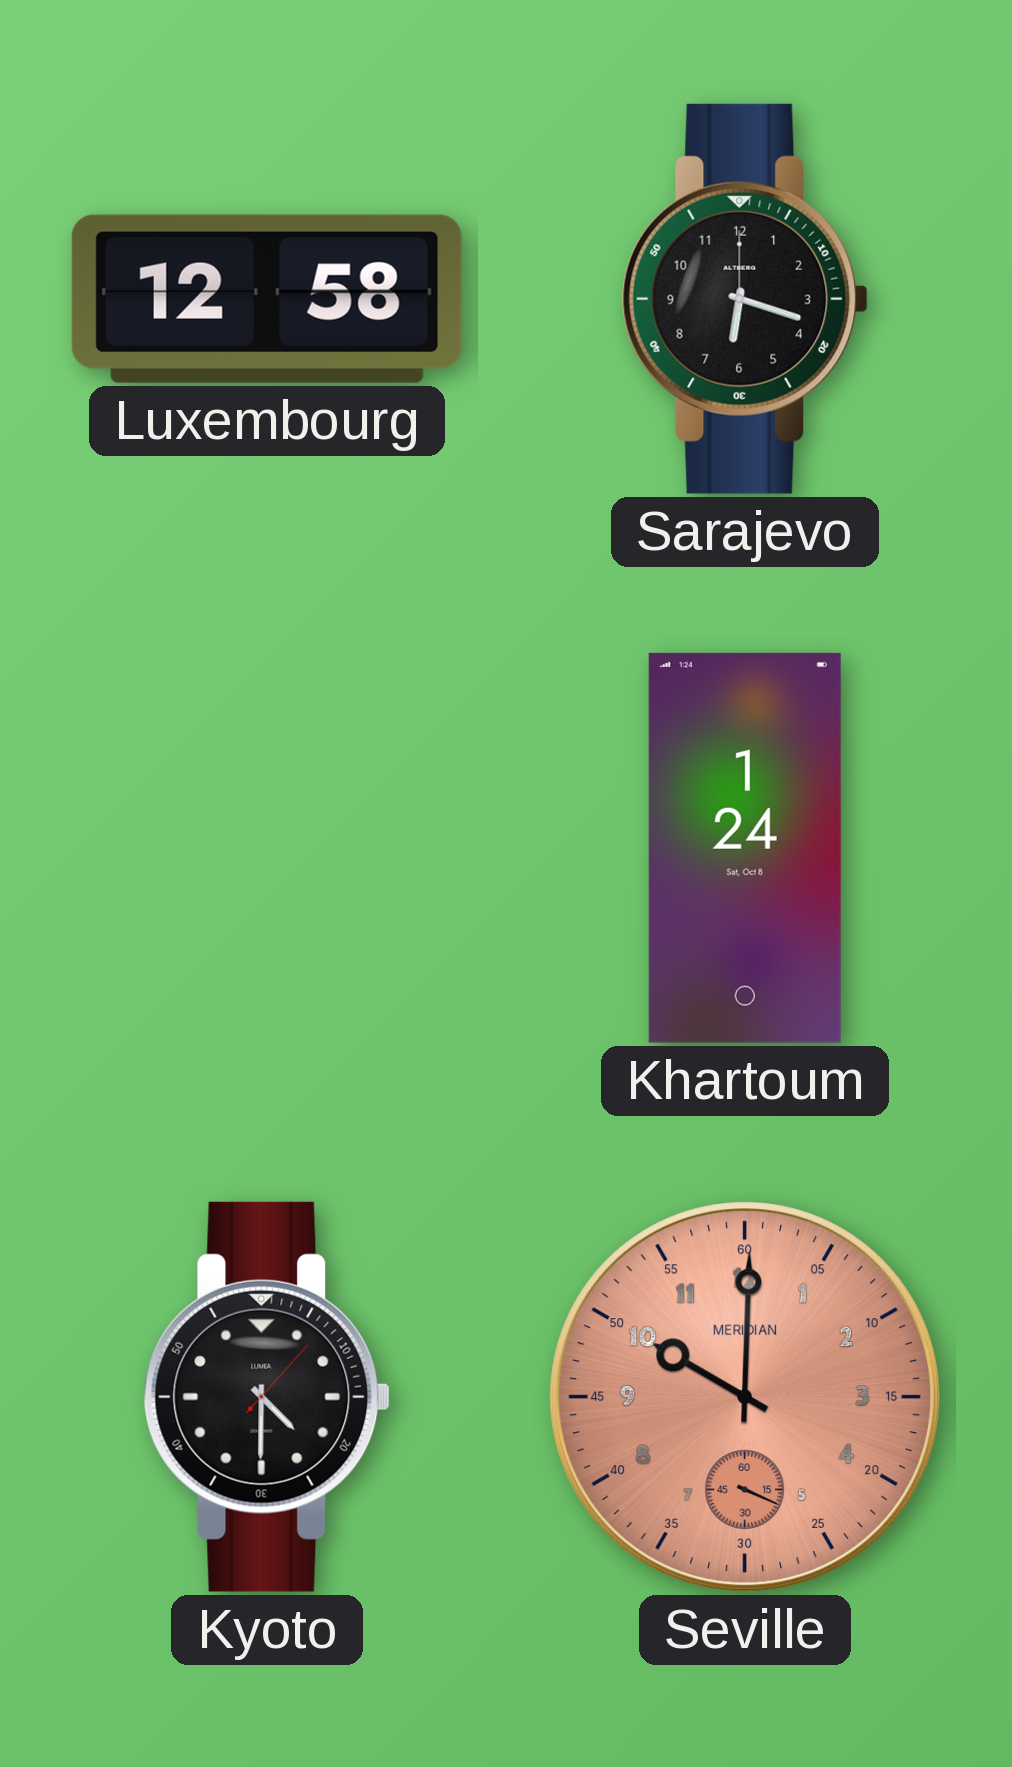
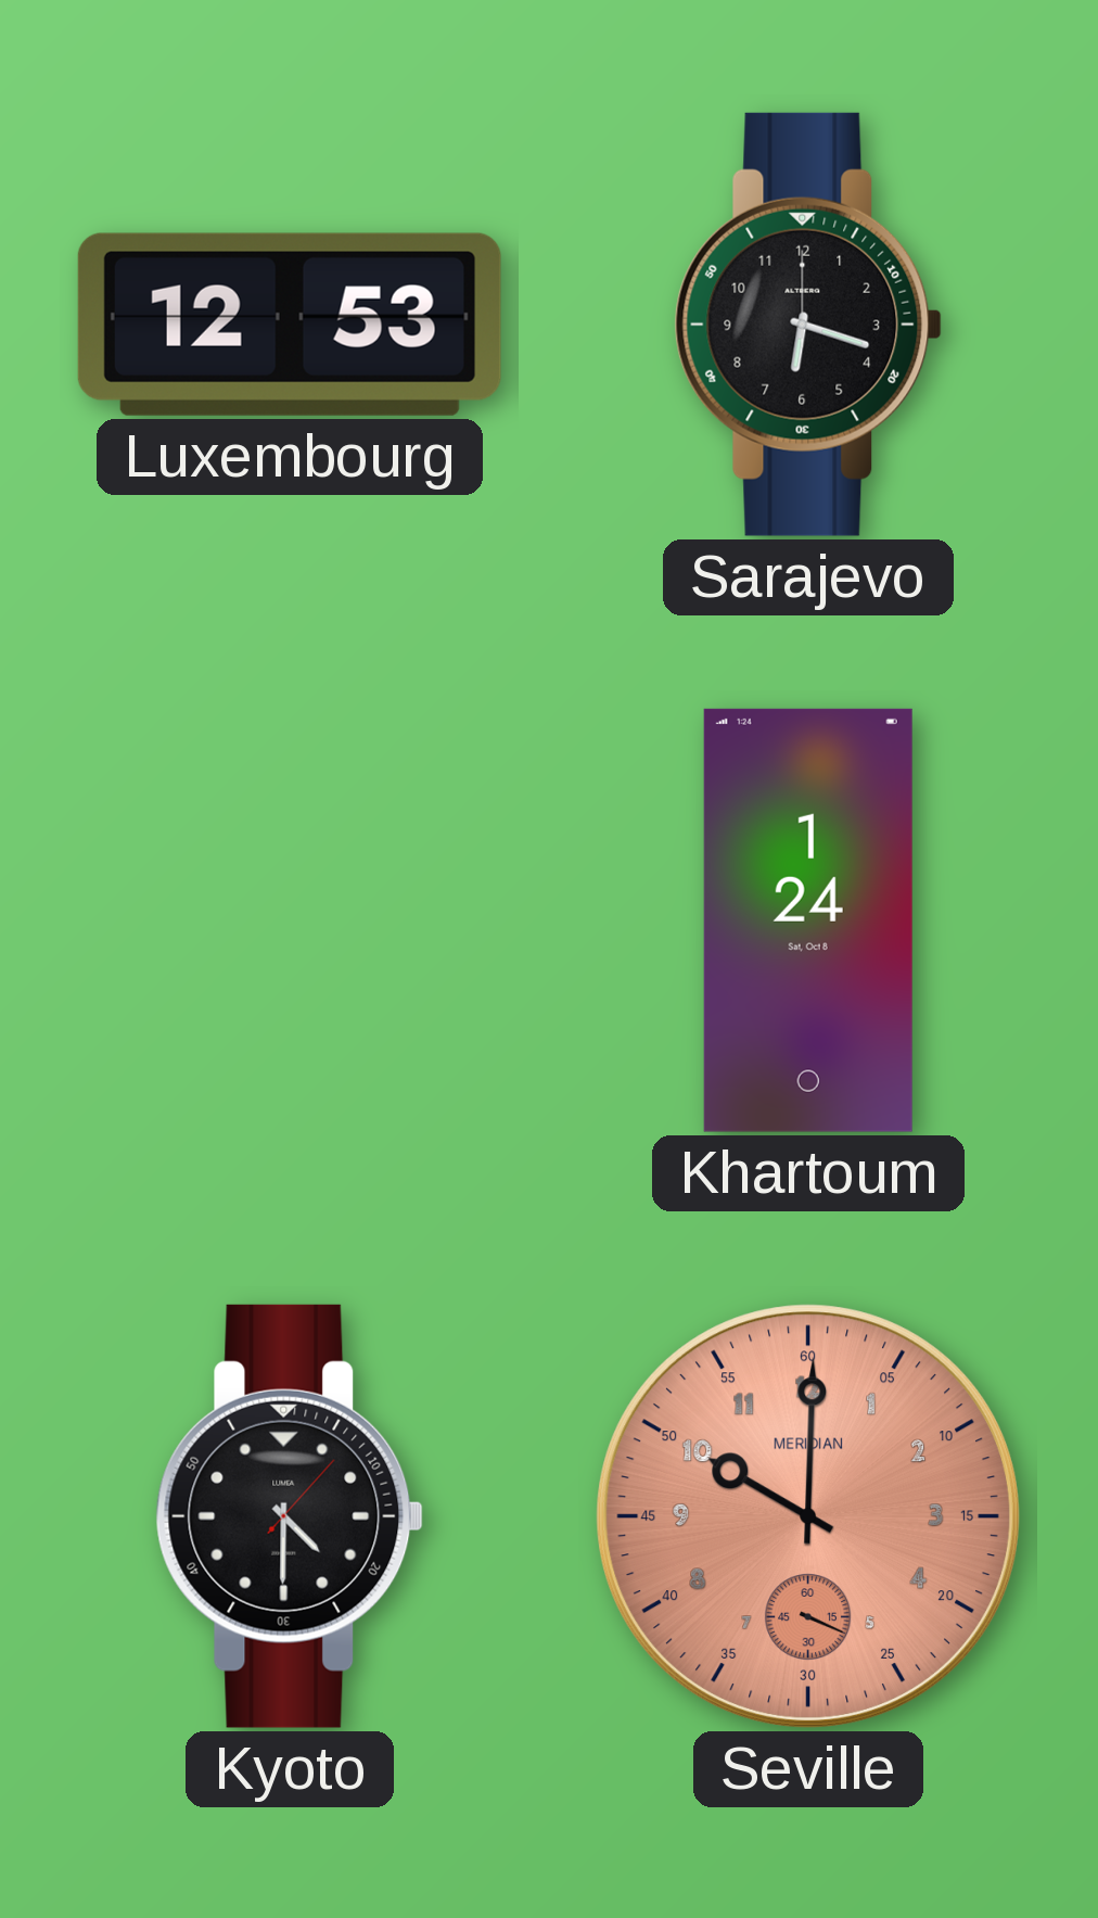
Luxembourg: 12:58 -> 12:53
